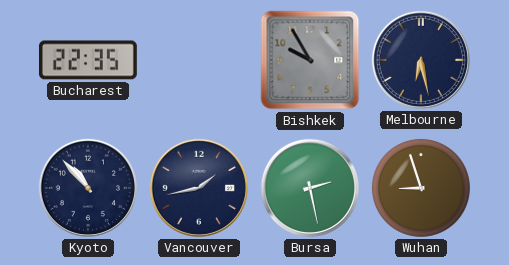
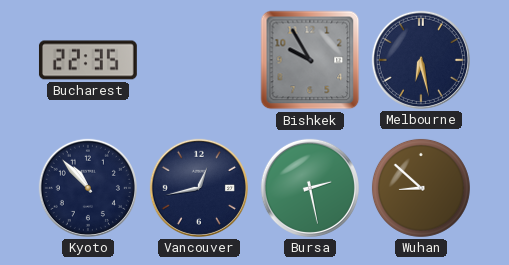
Vancouver: 1:43 -> 12:43
Wuhan: 8:57 -> 8:52
